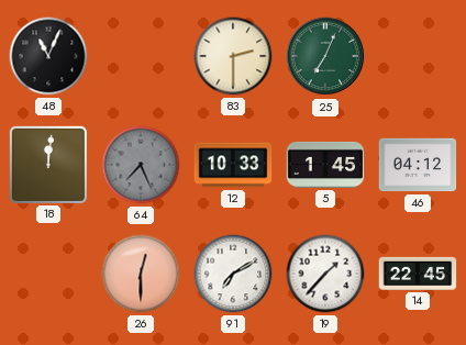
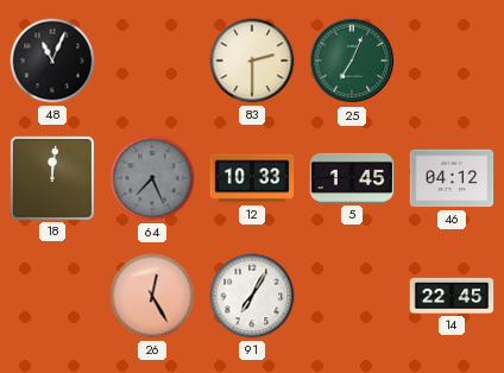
26: 12:30 -> 12:25
91: 7:10 -> 7:05
19: 1:37 -> none
